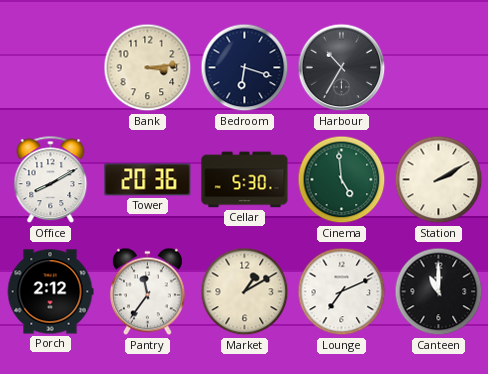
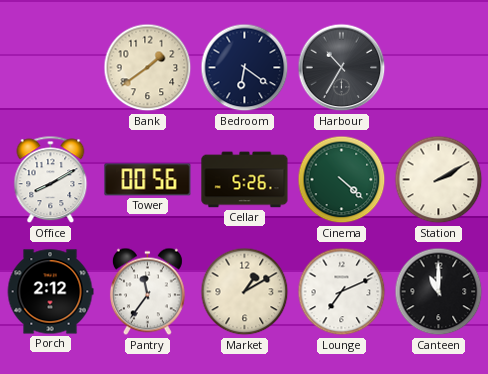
Bank: 3:14 -> 1:39
Bedroom: 6:18 -> 6:21
Tower: 20:36 -> 00:56
Cellar: 5:30 -> 5:26
Cinema: 4:59 -> 4:22
